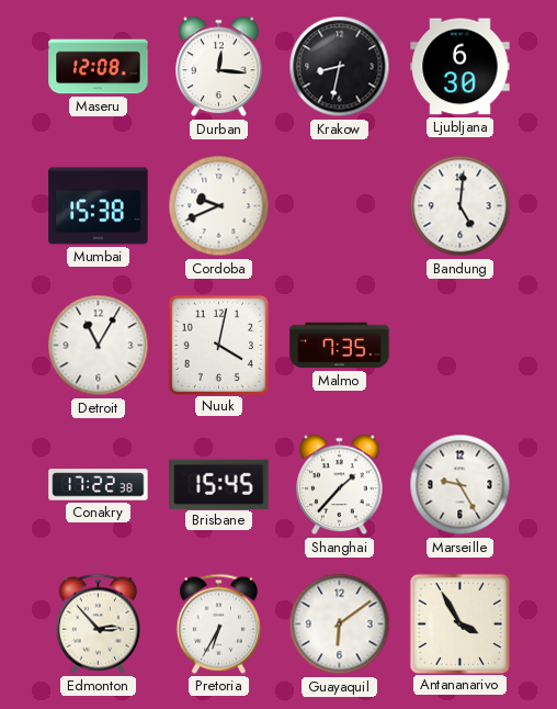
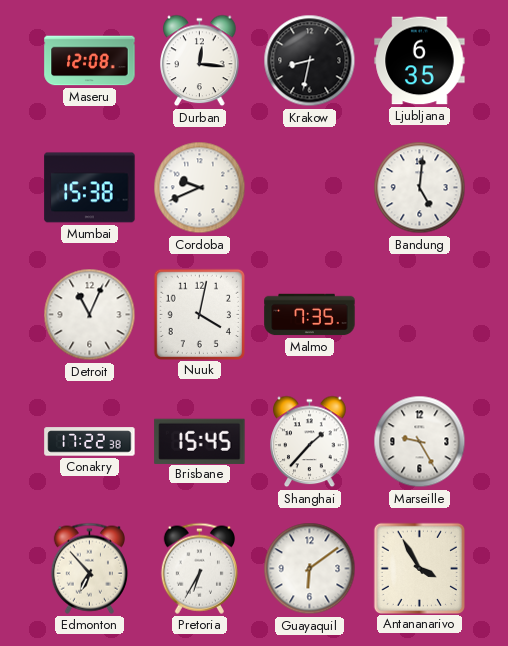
Ljubljana: 6:30 -> 6:35
Detroit: 11:05 -> 11:04
Edmonton: 2:53 -> 6:53
